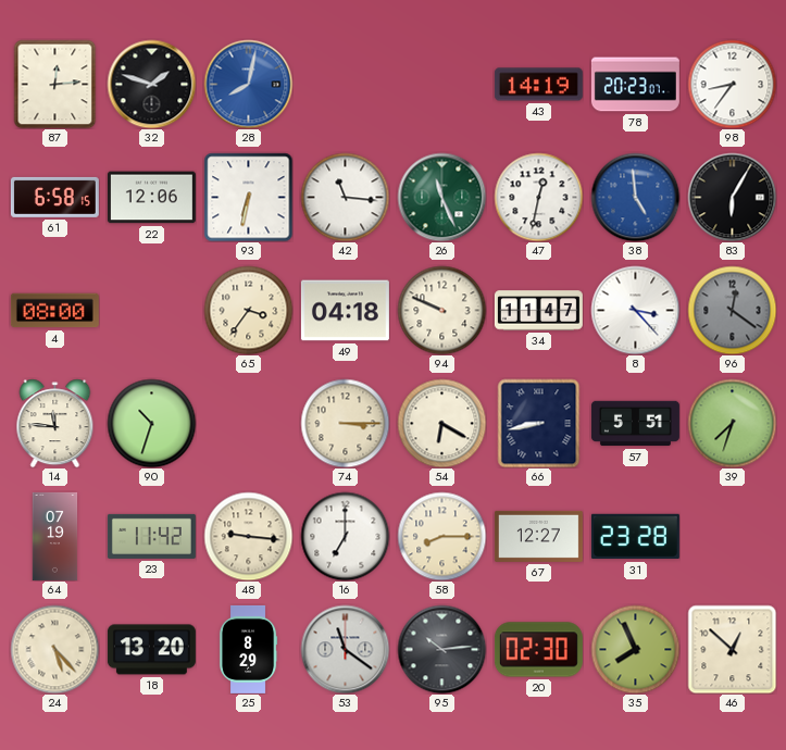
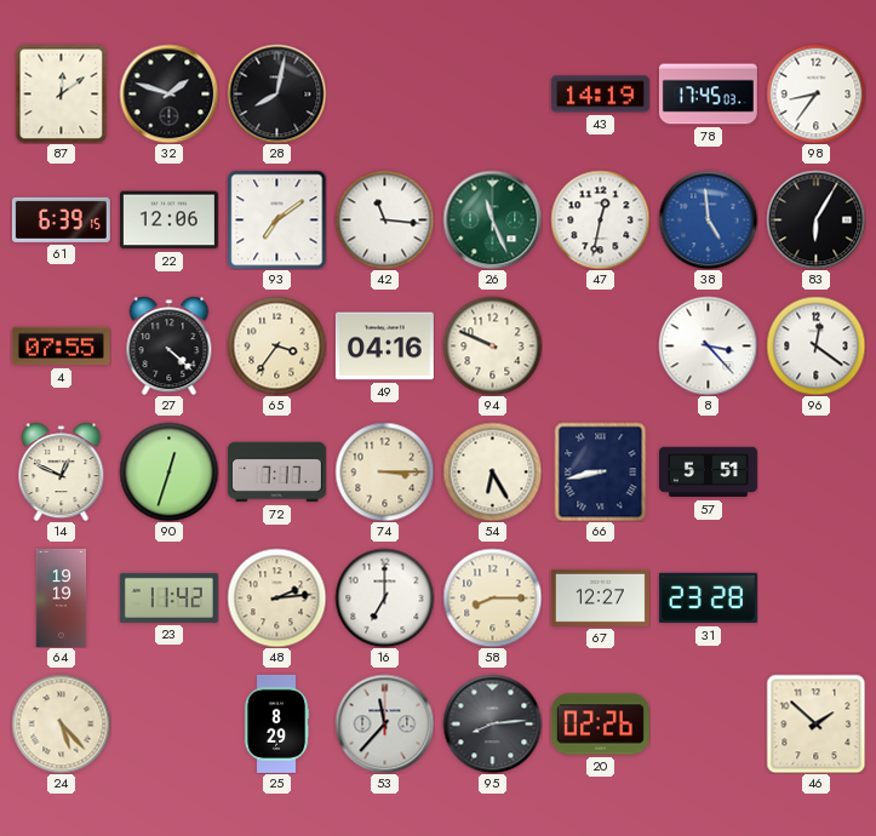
87: 12:14 -> 12:09
28 dial: blue -> black
78: 20:23 -> 17:45
61: 6:58 -> 6:39
93: 6:32 -> 7:09
4: 08:00 -> 07:55
27: none -> 4:22
49: 04:18 -> 04:16
34: 11:47 -> none
96 dial: grey -> white
14: 11:46 -> 12:49
90: 10:33 -> 12:33
72: none -> 7:17
54: 6:20 -> 6:25
39: 7:33 -> none
64: 07:19 -> 19:19
48: 9:16 -> 2:14
18: 13:20 -> none
53: 11:21 -> 11:37
95: 10:14 -> 8:14
20: 02:30 -> 02:26
35: 7:56 -> none
46: 12:52 -> 1:52
